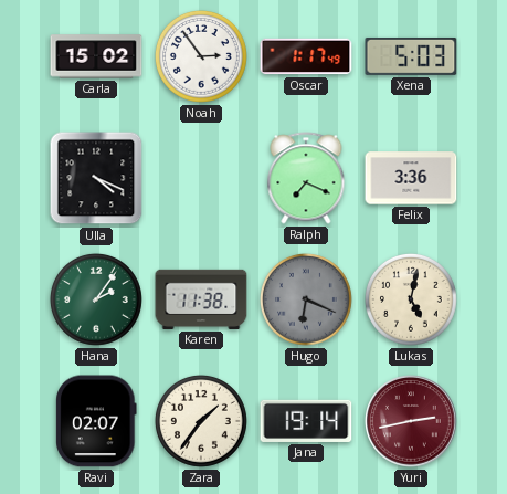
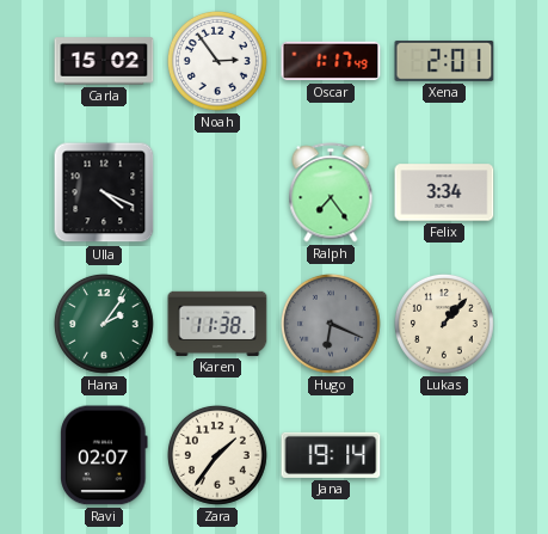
Xena: 5:03 -> 2:01
Ralph: 7:19 -> 7:24
Felix: 3:36 -> 3:34
Lukas: 5:02 -> 1:07
Yuri: 2:43 -> none
